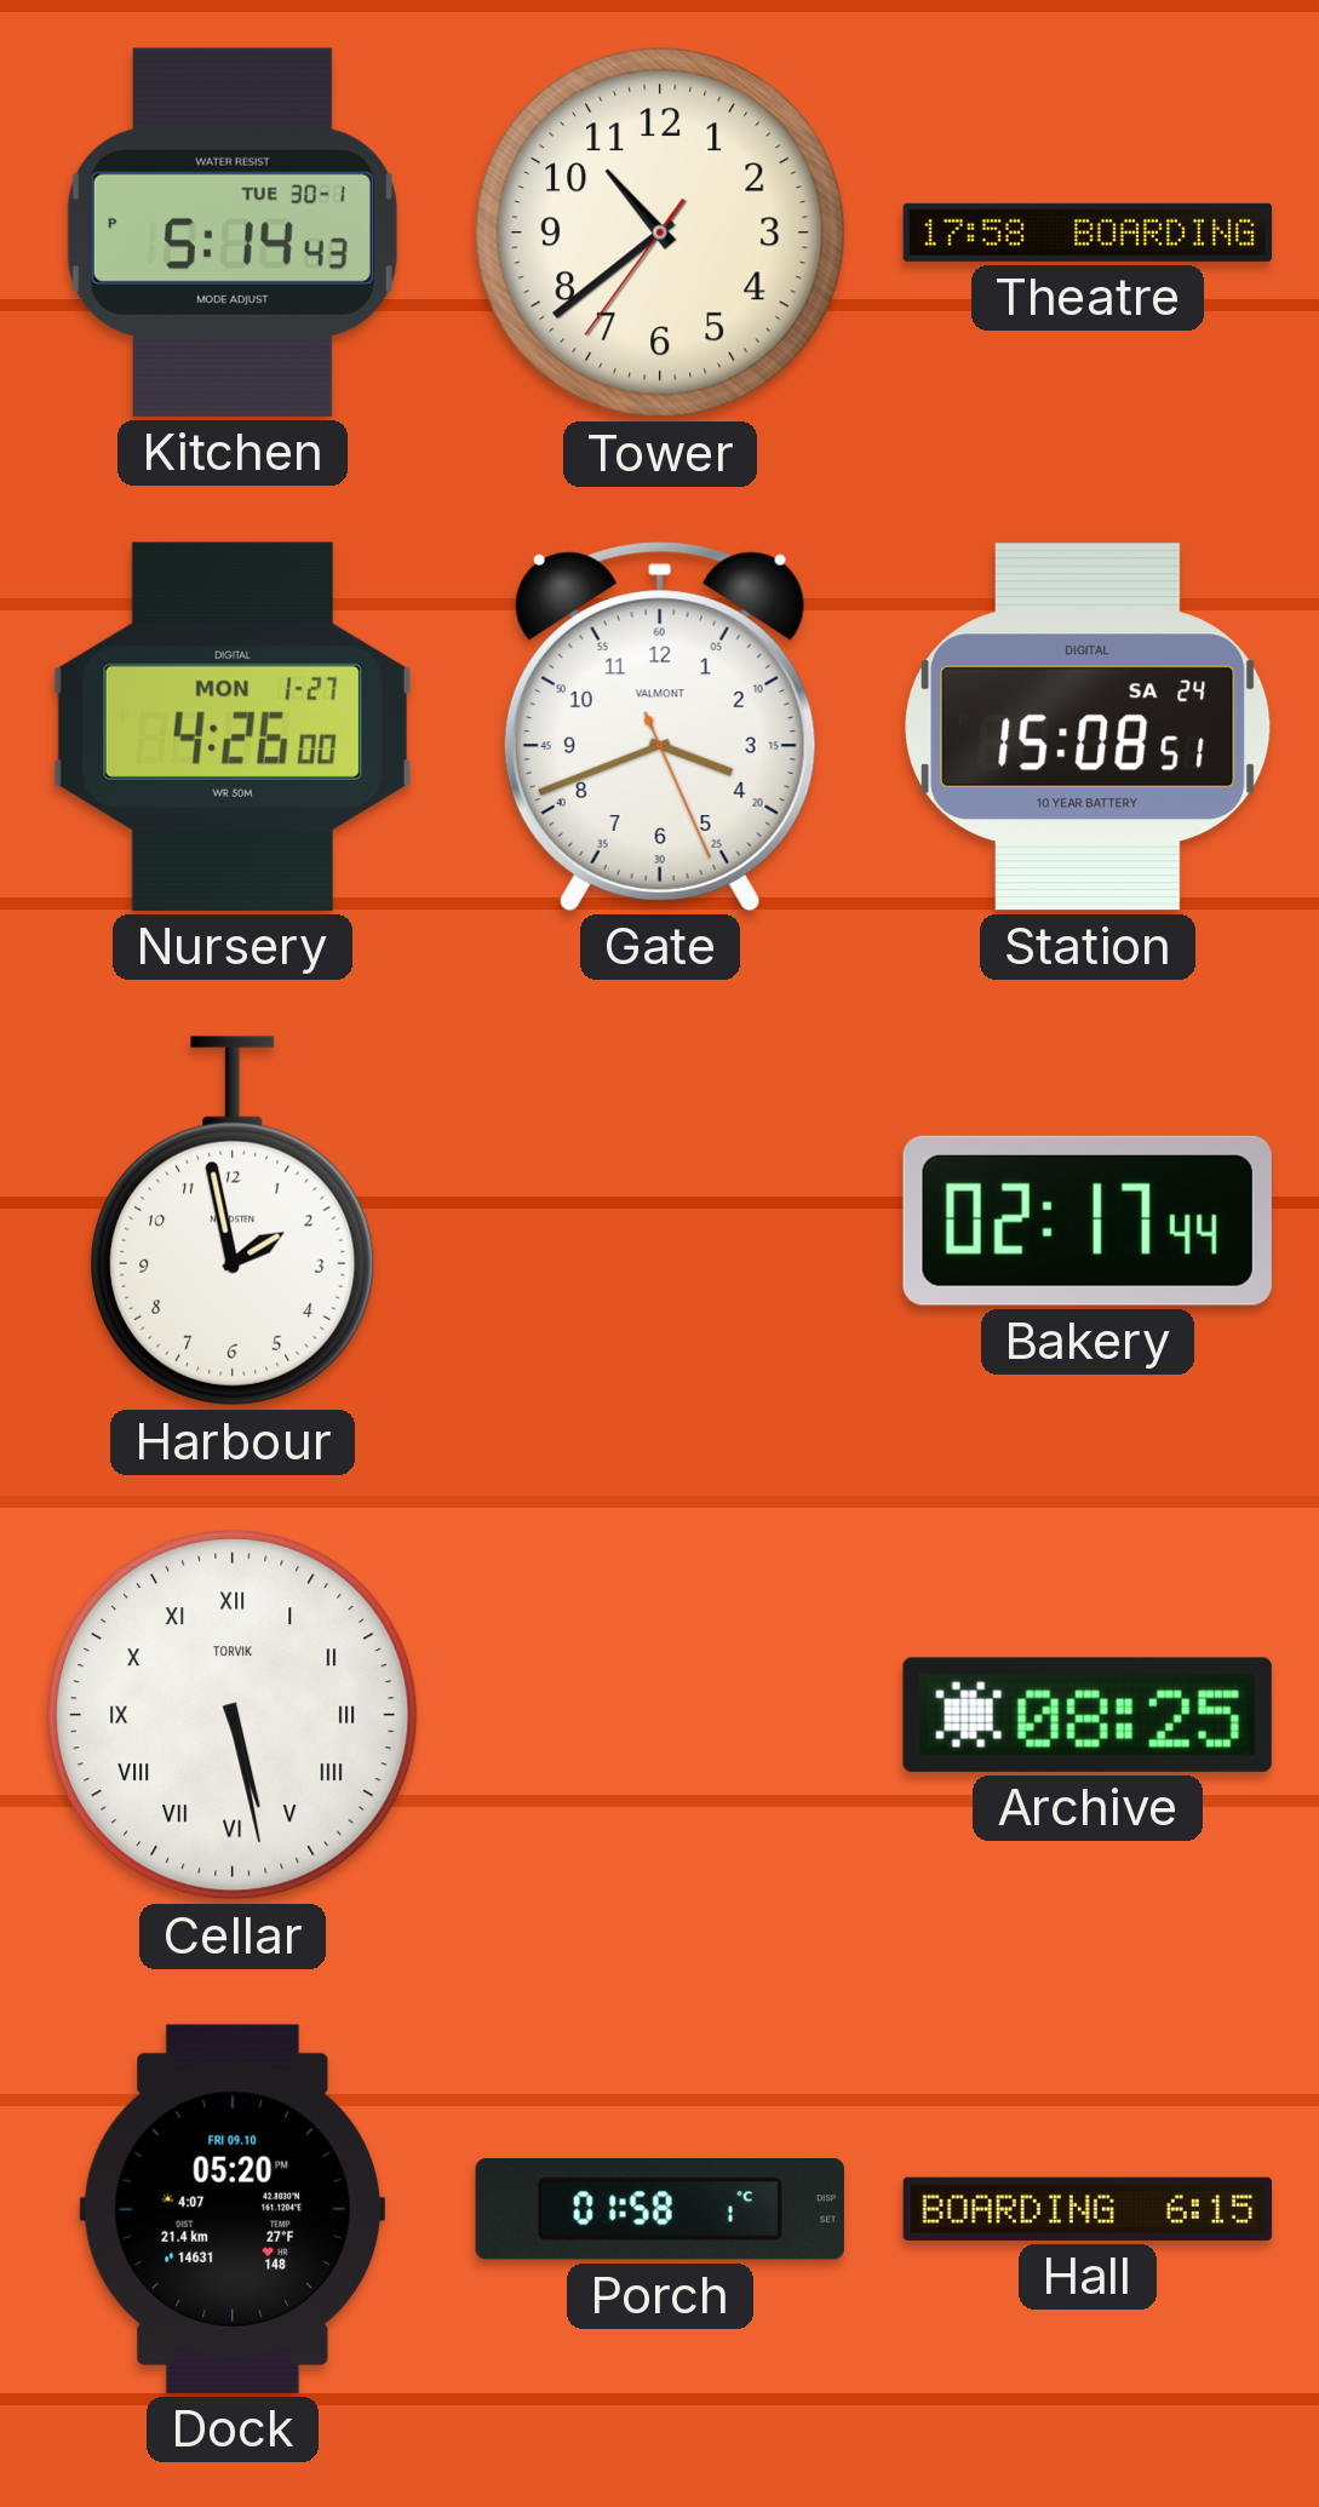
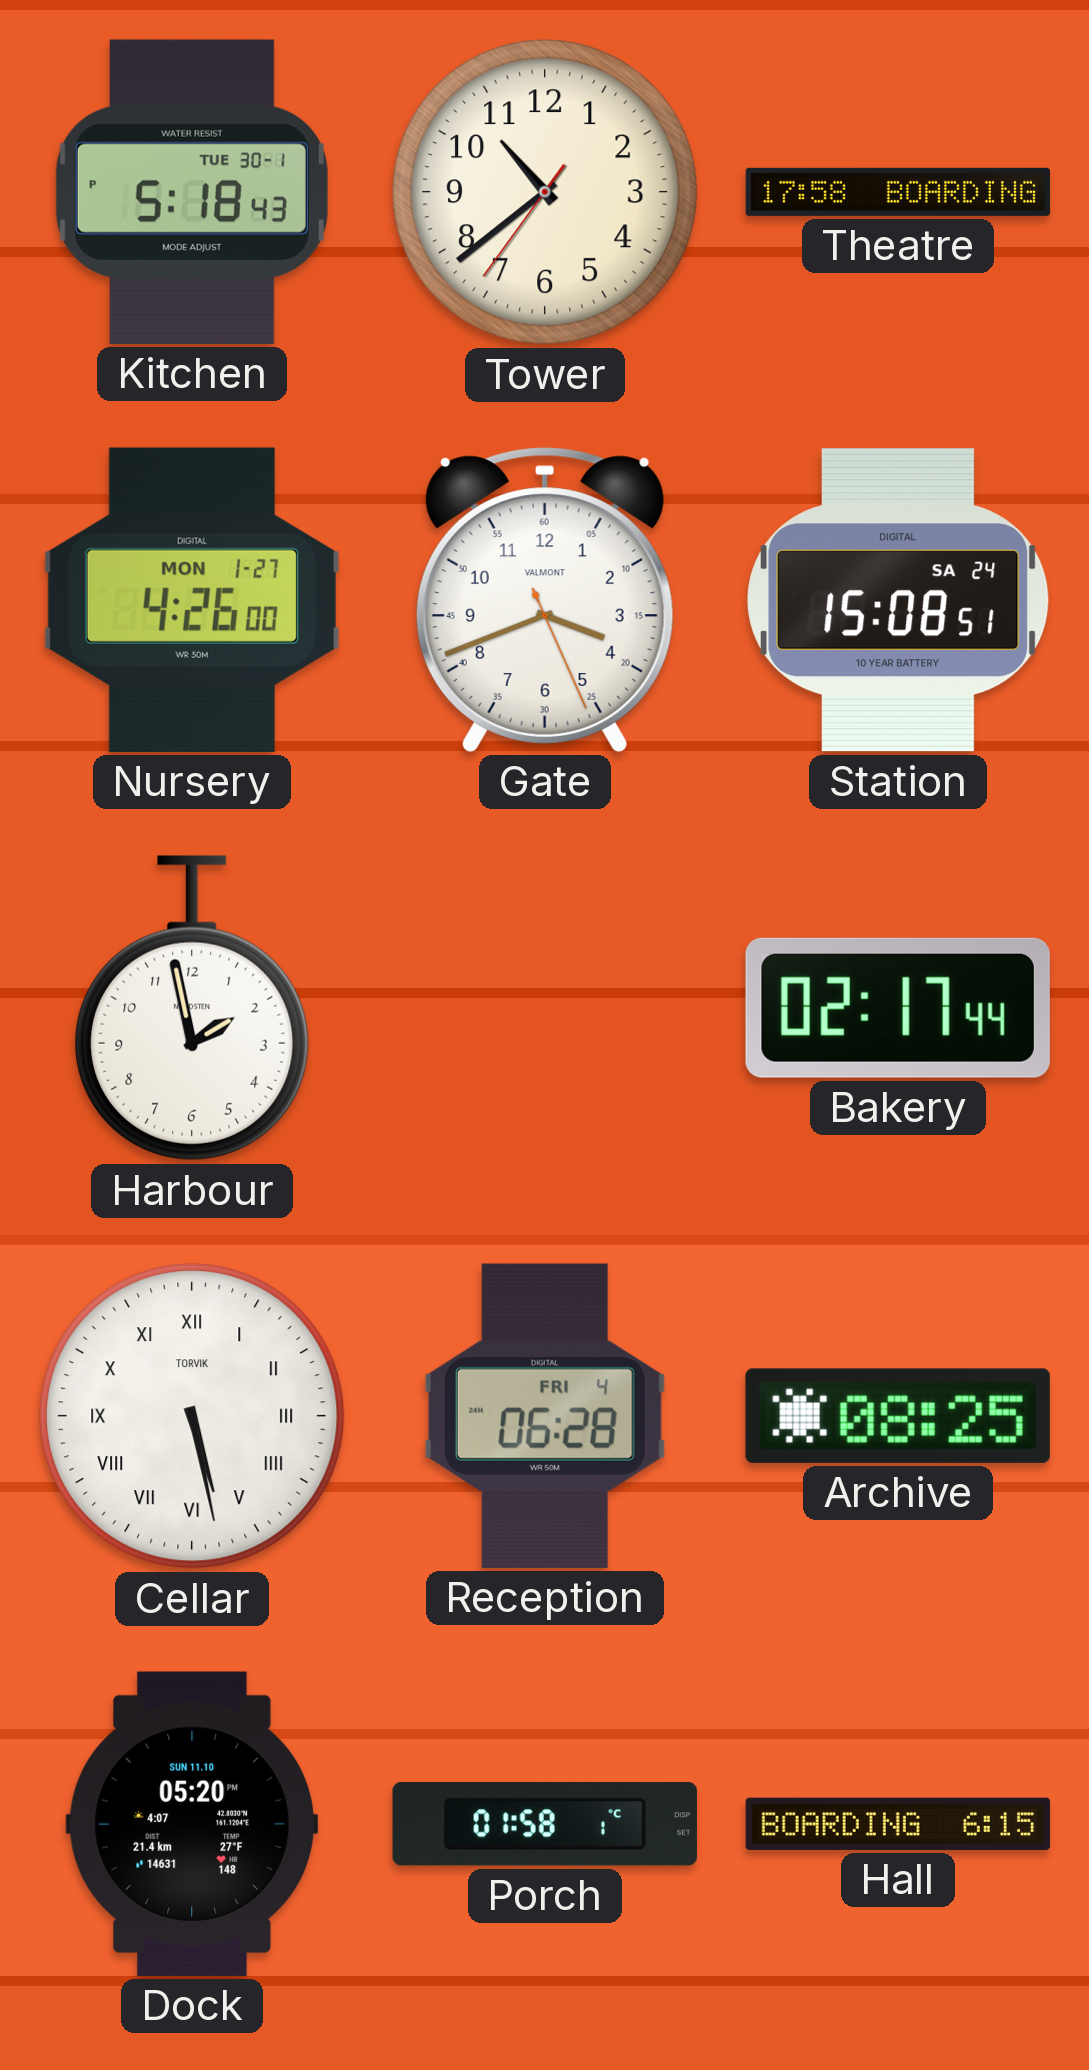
Kitchen: 5:14 -> 5:18
Reception: none -> 06:28
Dock date: FRI 09.10 -> SUN 11.10
